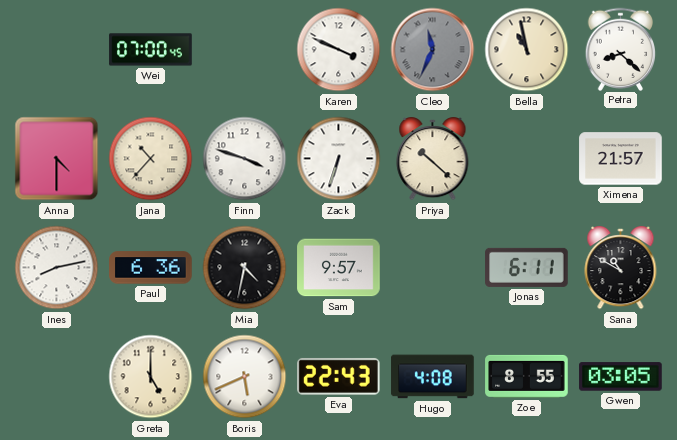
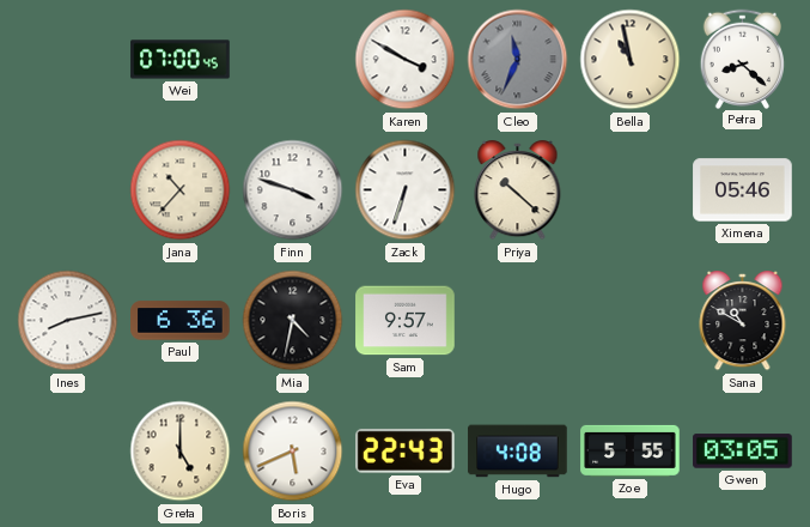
Karen: 3:49 -> 3:50
Anna: 4:30 -> none
Ximena: 21:57 -> 05:46
Jonas: 6:11 -> none
Zoe: 8:55 -> 5:55
